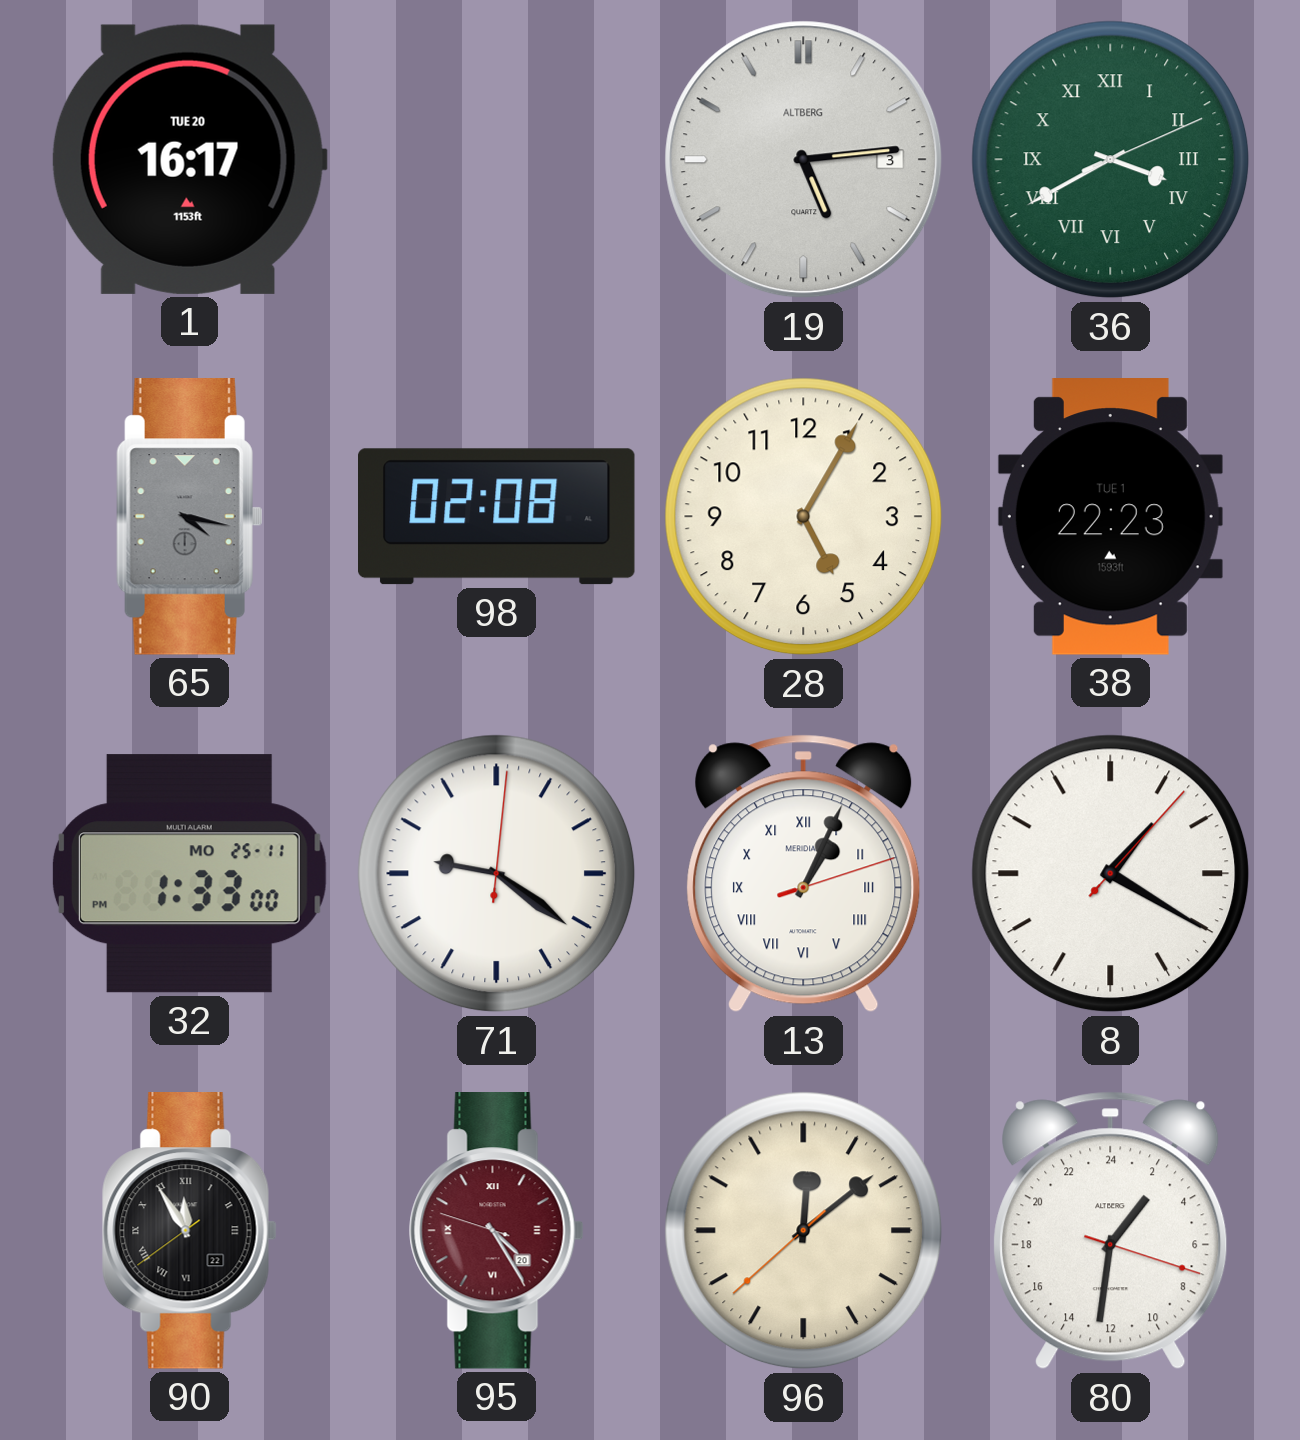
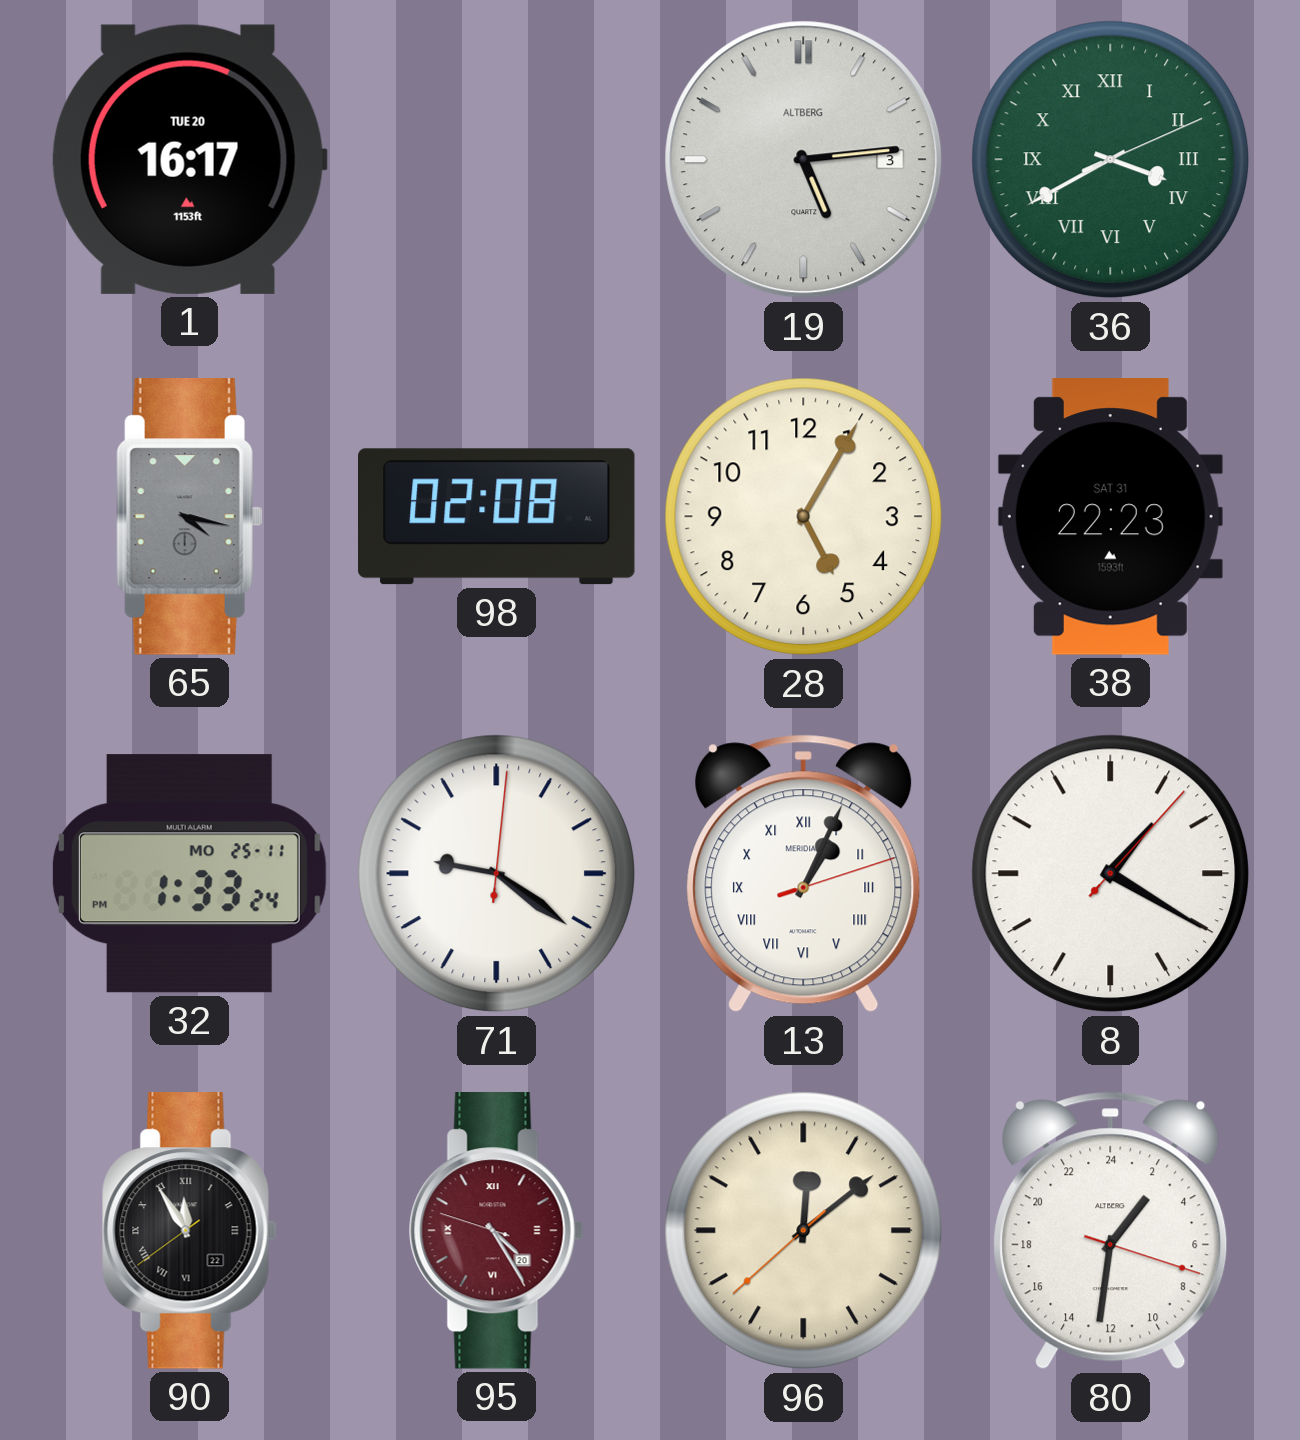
38 date: TUE 1 -> SAT 31
32: 1:33:00 PM -> 1:33:24 PM
